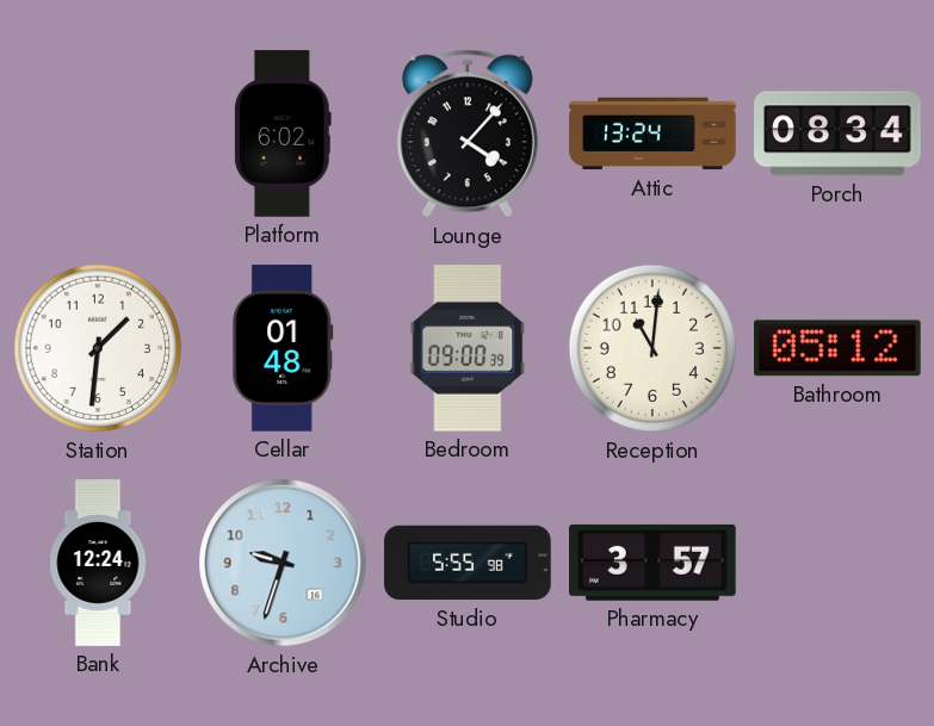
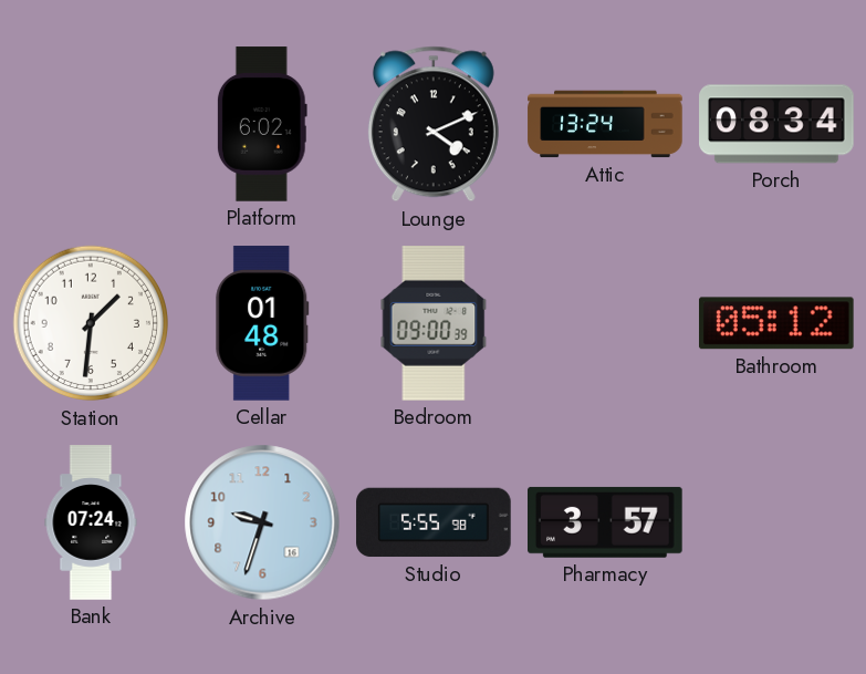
Lounge: 4:07 -> 4:11
Reception: 11:01 -> none
Bank: 12:24 -> 07:24
